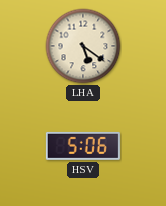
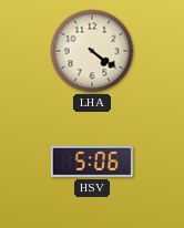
LHA: 5:21 -> 4:21
